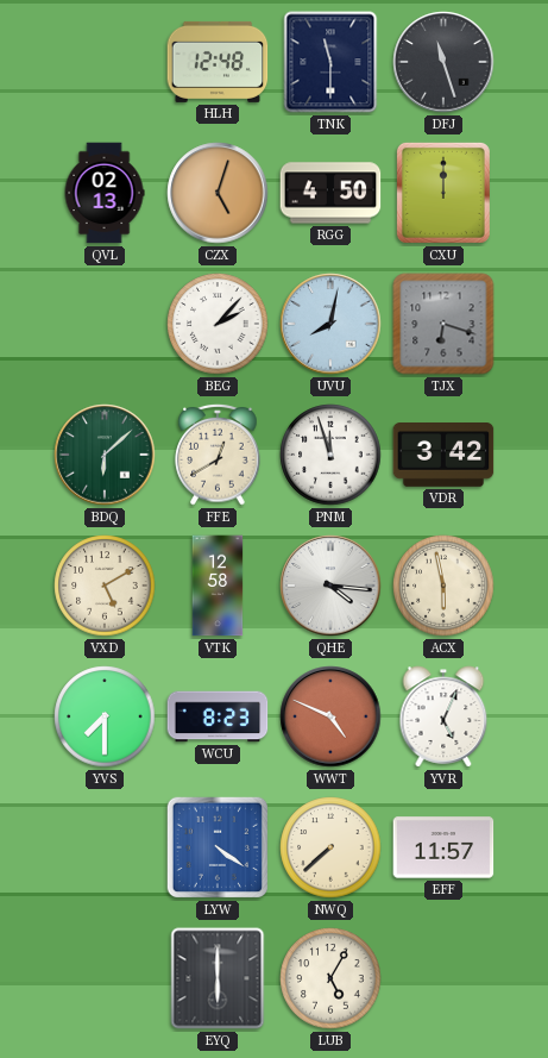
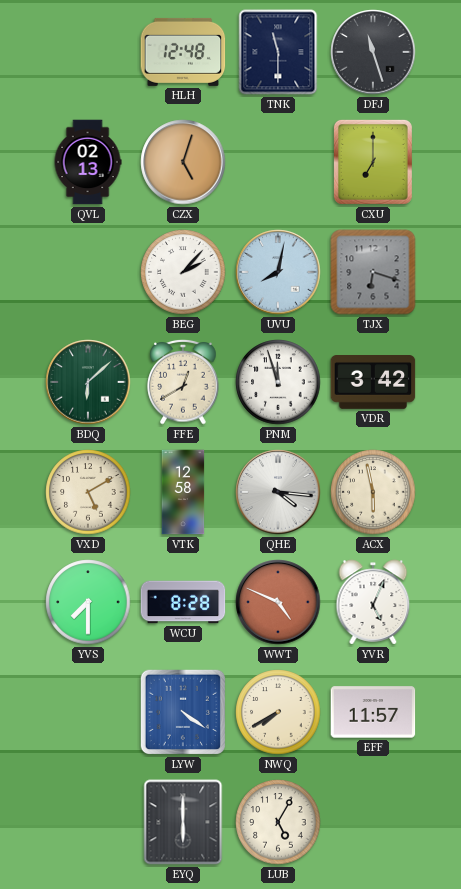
RGG: 4:50 -> none
CXU: 12:00 -> 7:00
WCU: 8:23 -> 8:28
NWQ: 7:38 -> 7:40
